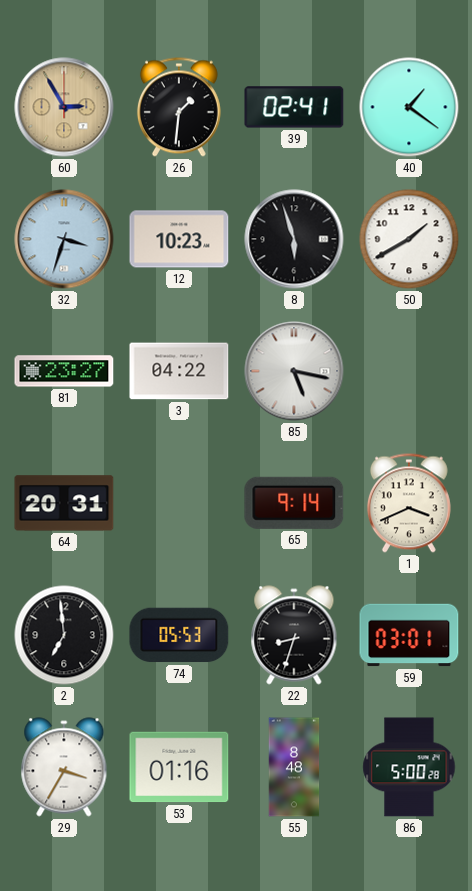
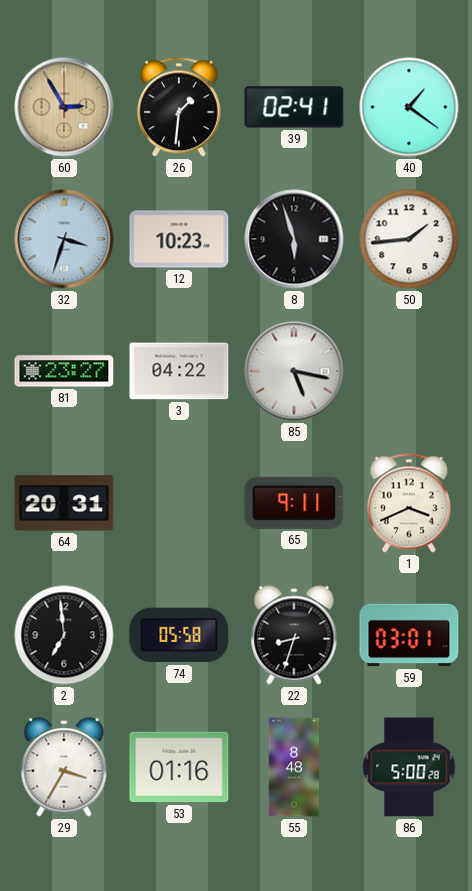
50: 1:40 -> 1:44
65: 9:14 -> 9:11
74: 05:53 -> 05:58
